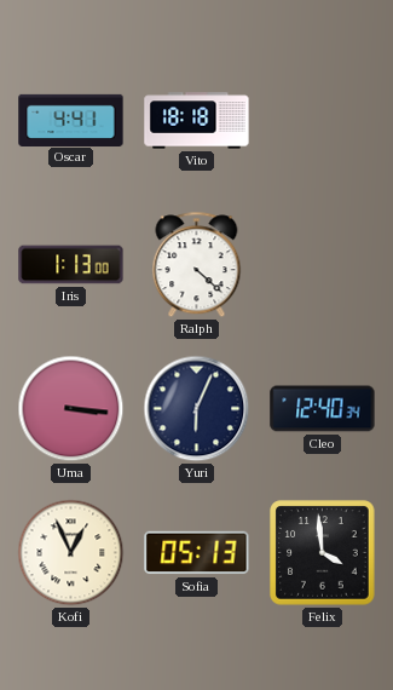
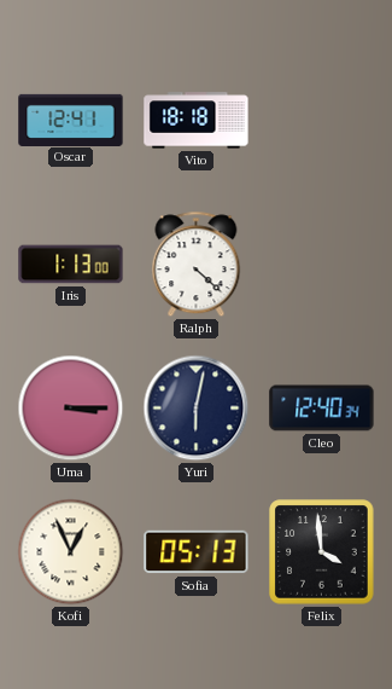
Oscar: 4:41 -> 12:41
Uma: 3:16 -> 3:15
Yuri: 6:04 -> 6:02
